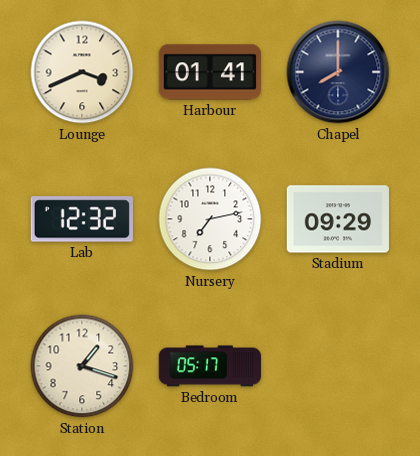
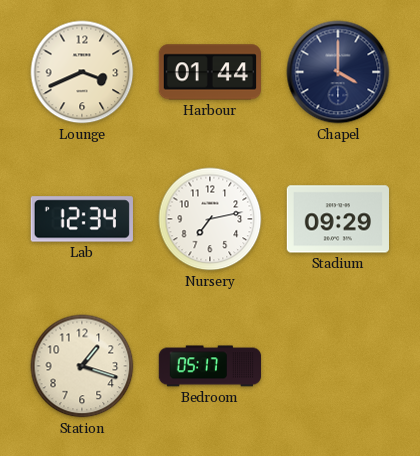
Harbour: 01:41 -> 01:44
Chapel: 8:00 -> 4:00
Lab: 12:32 -> 12:34
